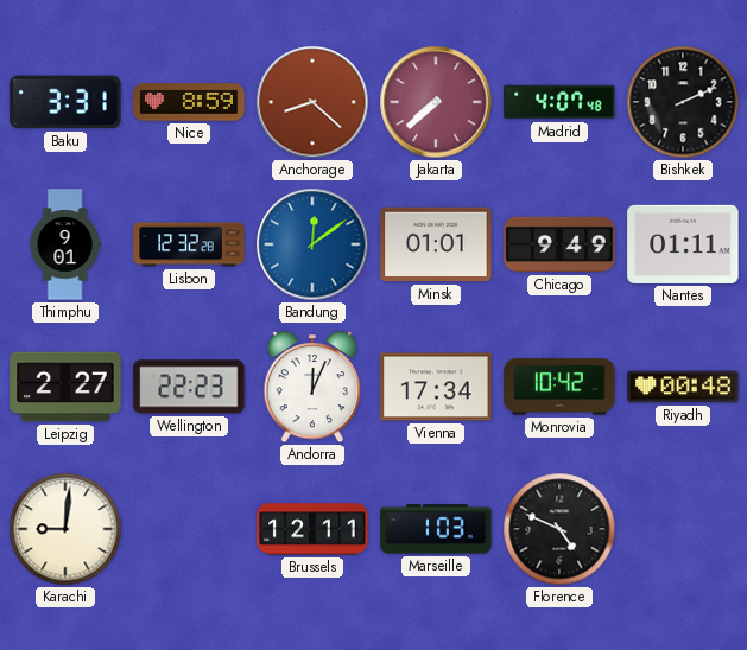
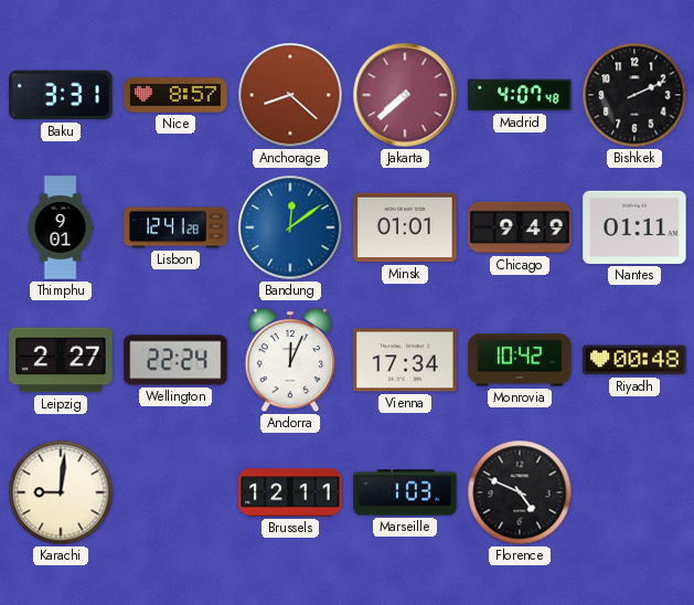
Nice: 8:59 -> 8:57
Lisbon: 12:32 -> 12:41
Wellington: 22:23 -> 22:24
